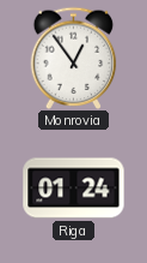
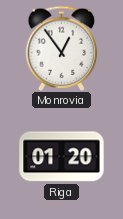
Riga: 01:24 -> 01:20
